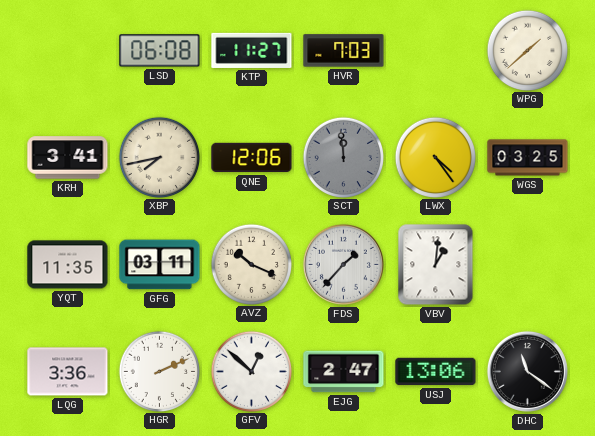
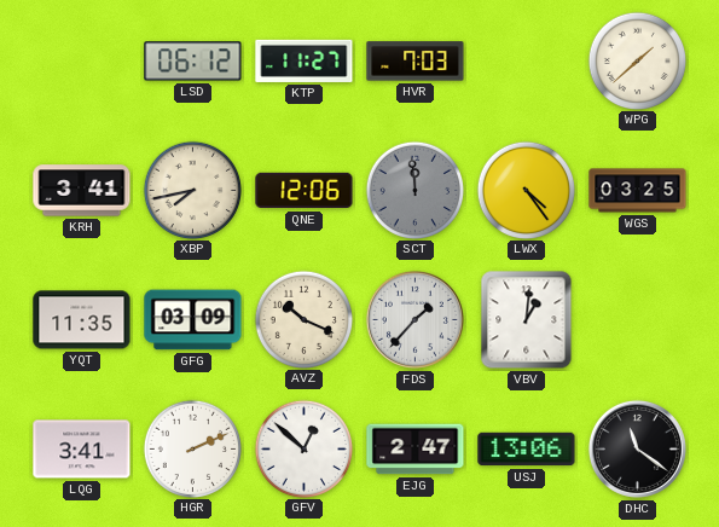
LSD: 06:08 -> 06:12
GFG: 03:11 -> 03:09
LQG: 3:36 -> 3:41
